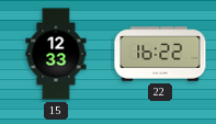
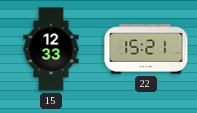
22: 16:22 -> 15:21
